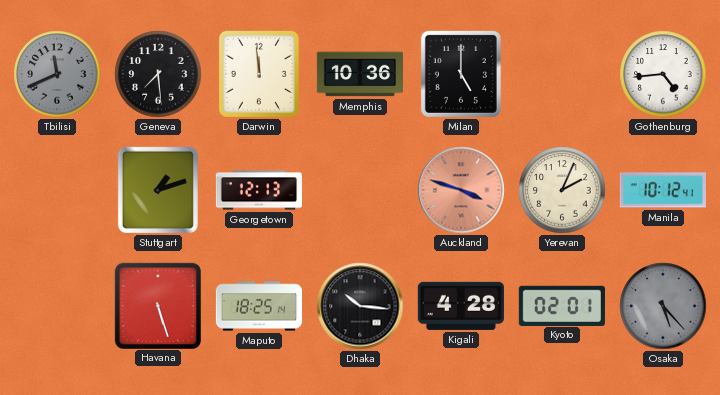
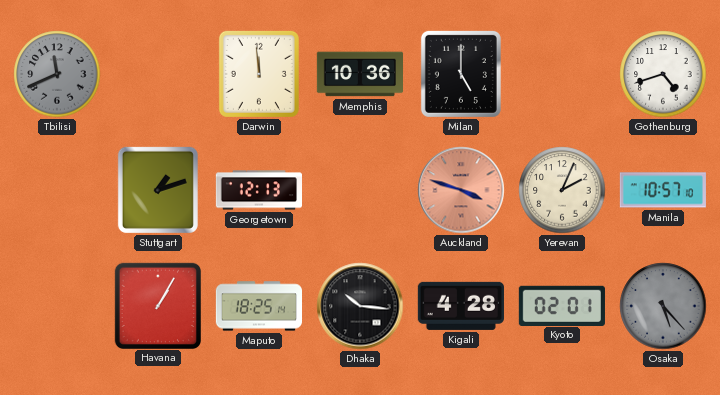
Geneva: 7:29 -> none
Gothenburg: 4:44 -> 4:42
Manila: 10:12 -> 10:57
Havana: 5:27 -> 1:05
